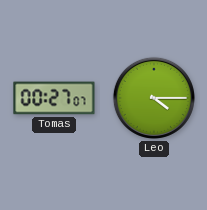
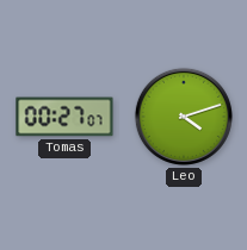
Leo: 4:15 -> 4:12
